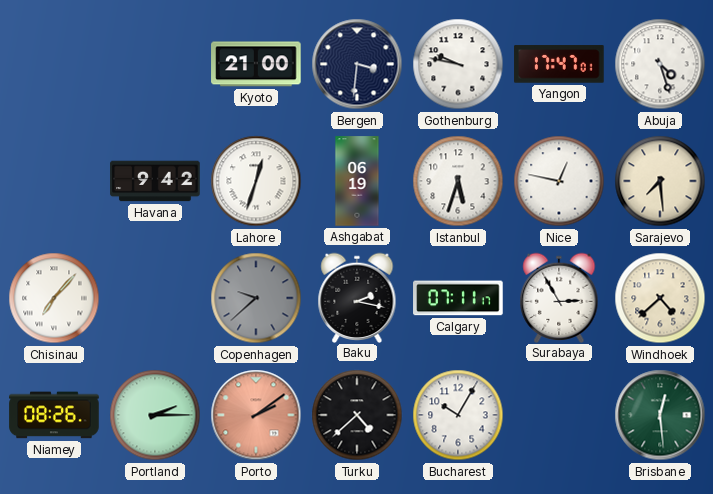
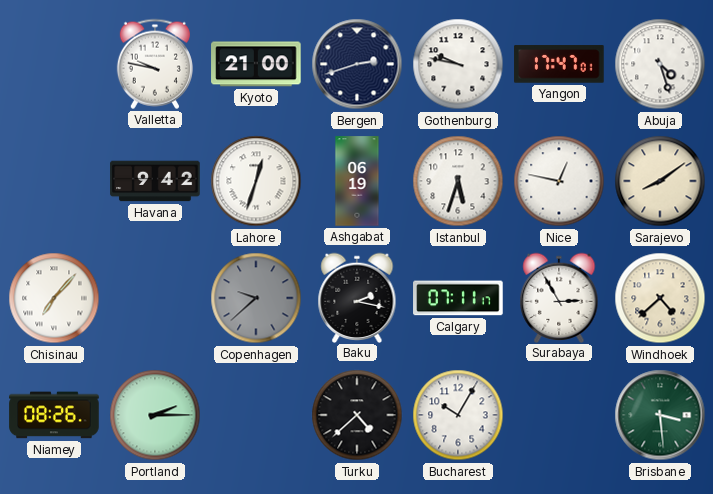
Valletta: none -> 9:47
Bergen: 3:31 -> 2:42
Sarajevo: 7:29 -> 8:09
Porto: 2:09 -> none
Brisbane: 12:29 -> 3:29
